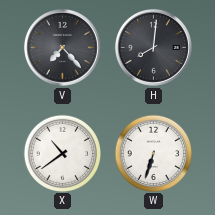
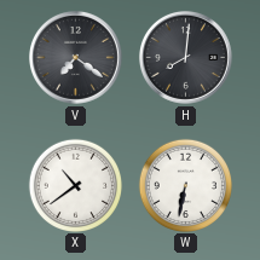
V: 7:23 -> 7:21
W: 6:33 -> 6:32
